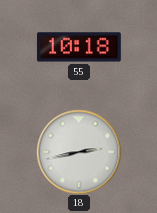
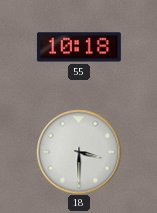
18: 2:43 -> 3:30
